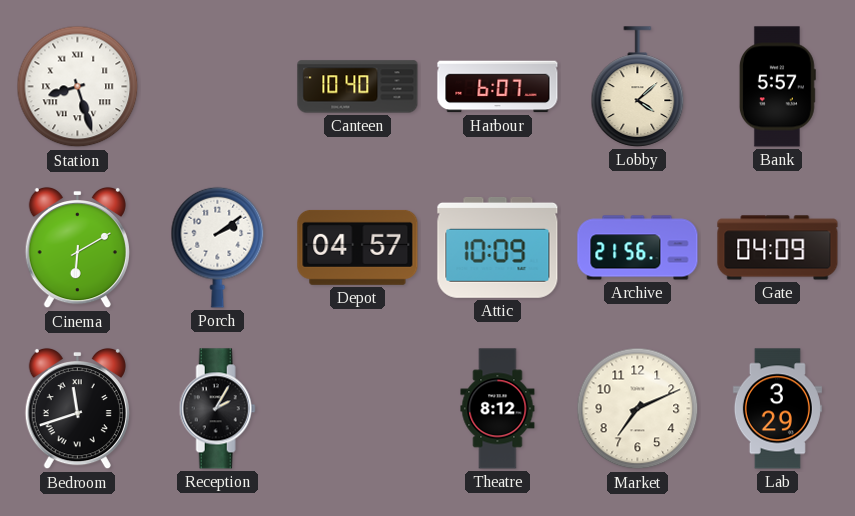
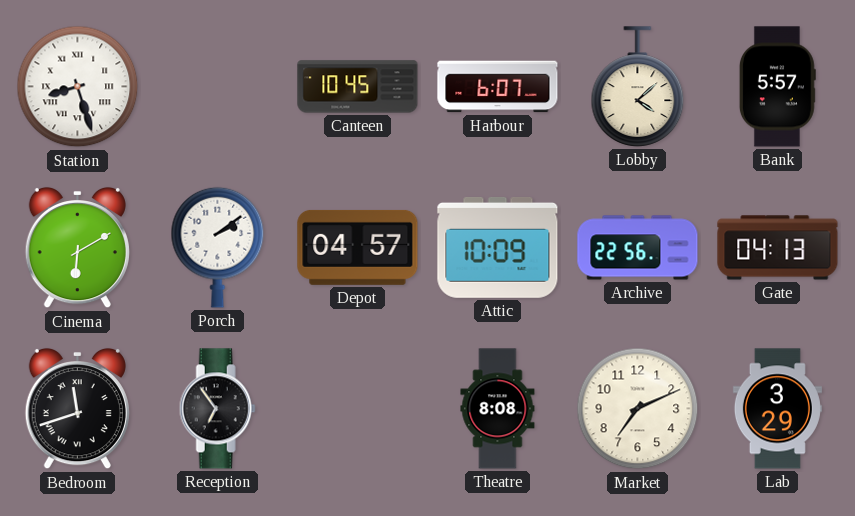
Canteen: 10:40 -> 10:45
Archive: 21:56 -> 22:56
Gate: 04:09 -> 04:13
Reception: 2:05 -> 6:54
Theatre: 8:12 -> 8:08
